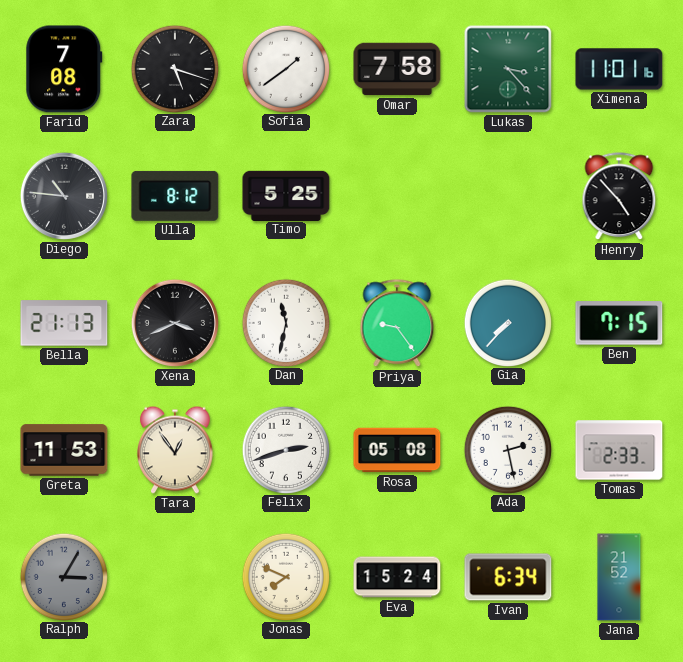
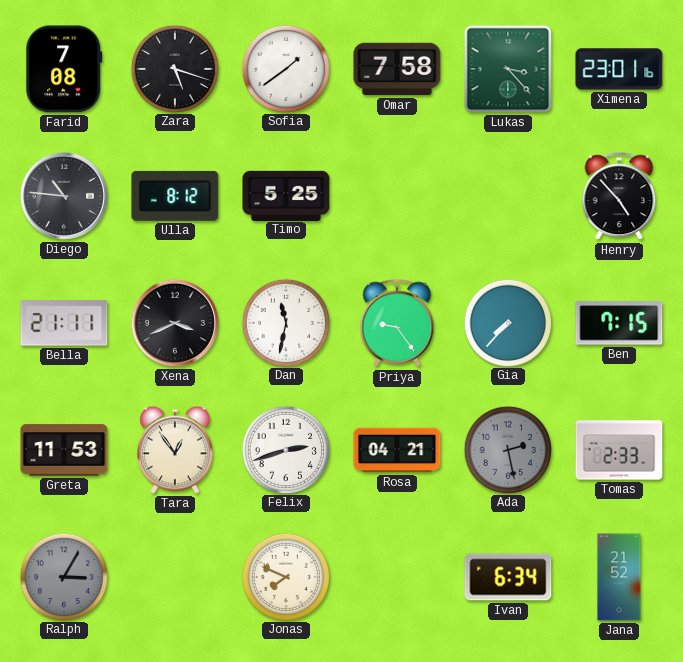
Ximena: 11:01 -> 23:01
Bella: 21:13 -> 21:11
Rosa: 05:08 -> 04:21
Ada dial: white -> grey
Eva: 15:24 -> none
